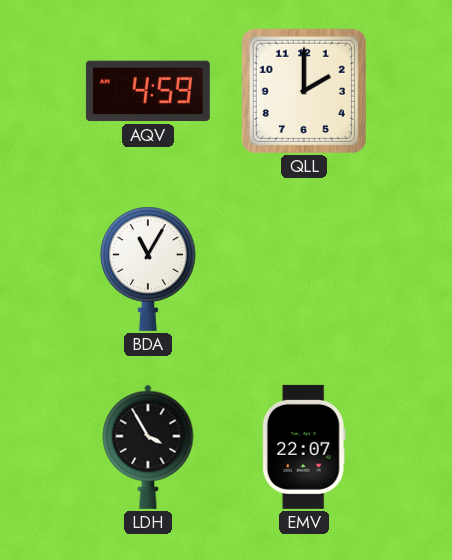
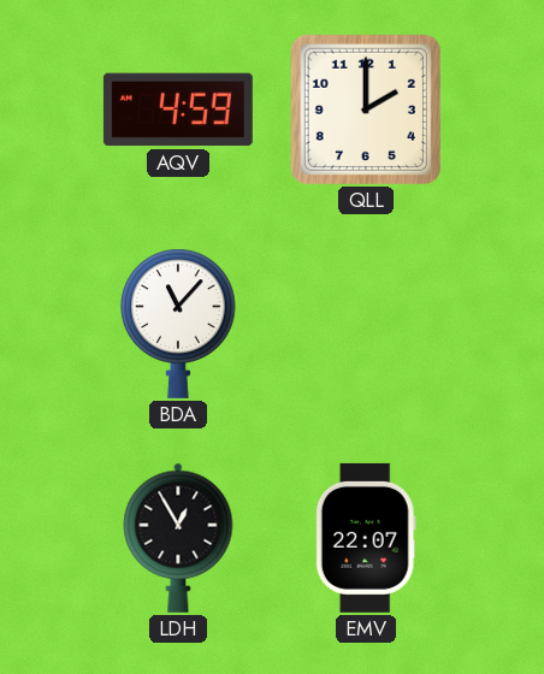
BDA: 11:05 -> 11:07
LDH: 3:55 -> 12:55
